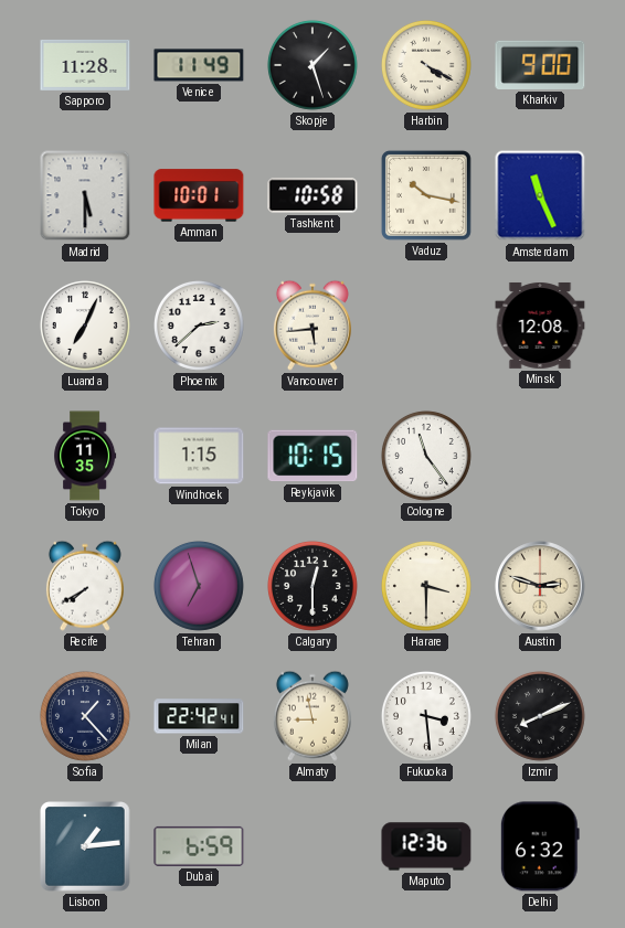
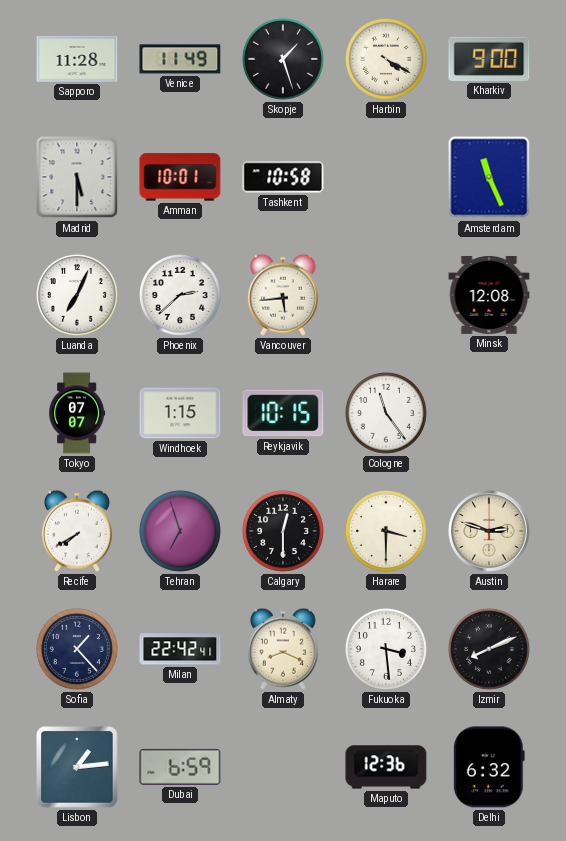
Vaduz: 10:17 -> none
Tokyo: 11:35 -> 07:07
Almaty: 8:58 -> 8:19
